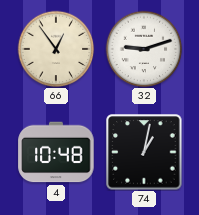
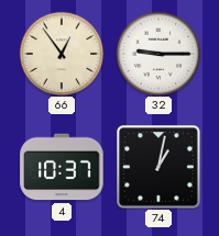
32: 9:12 -> 9:15
4: 10:48 -> 10:37
